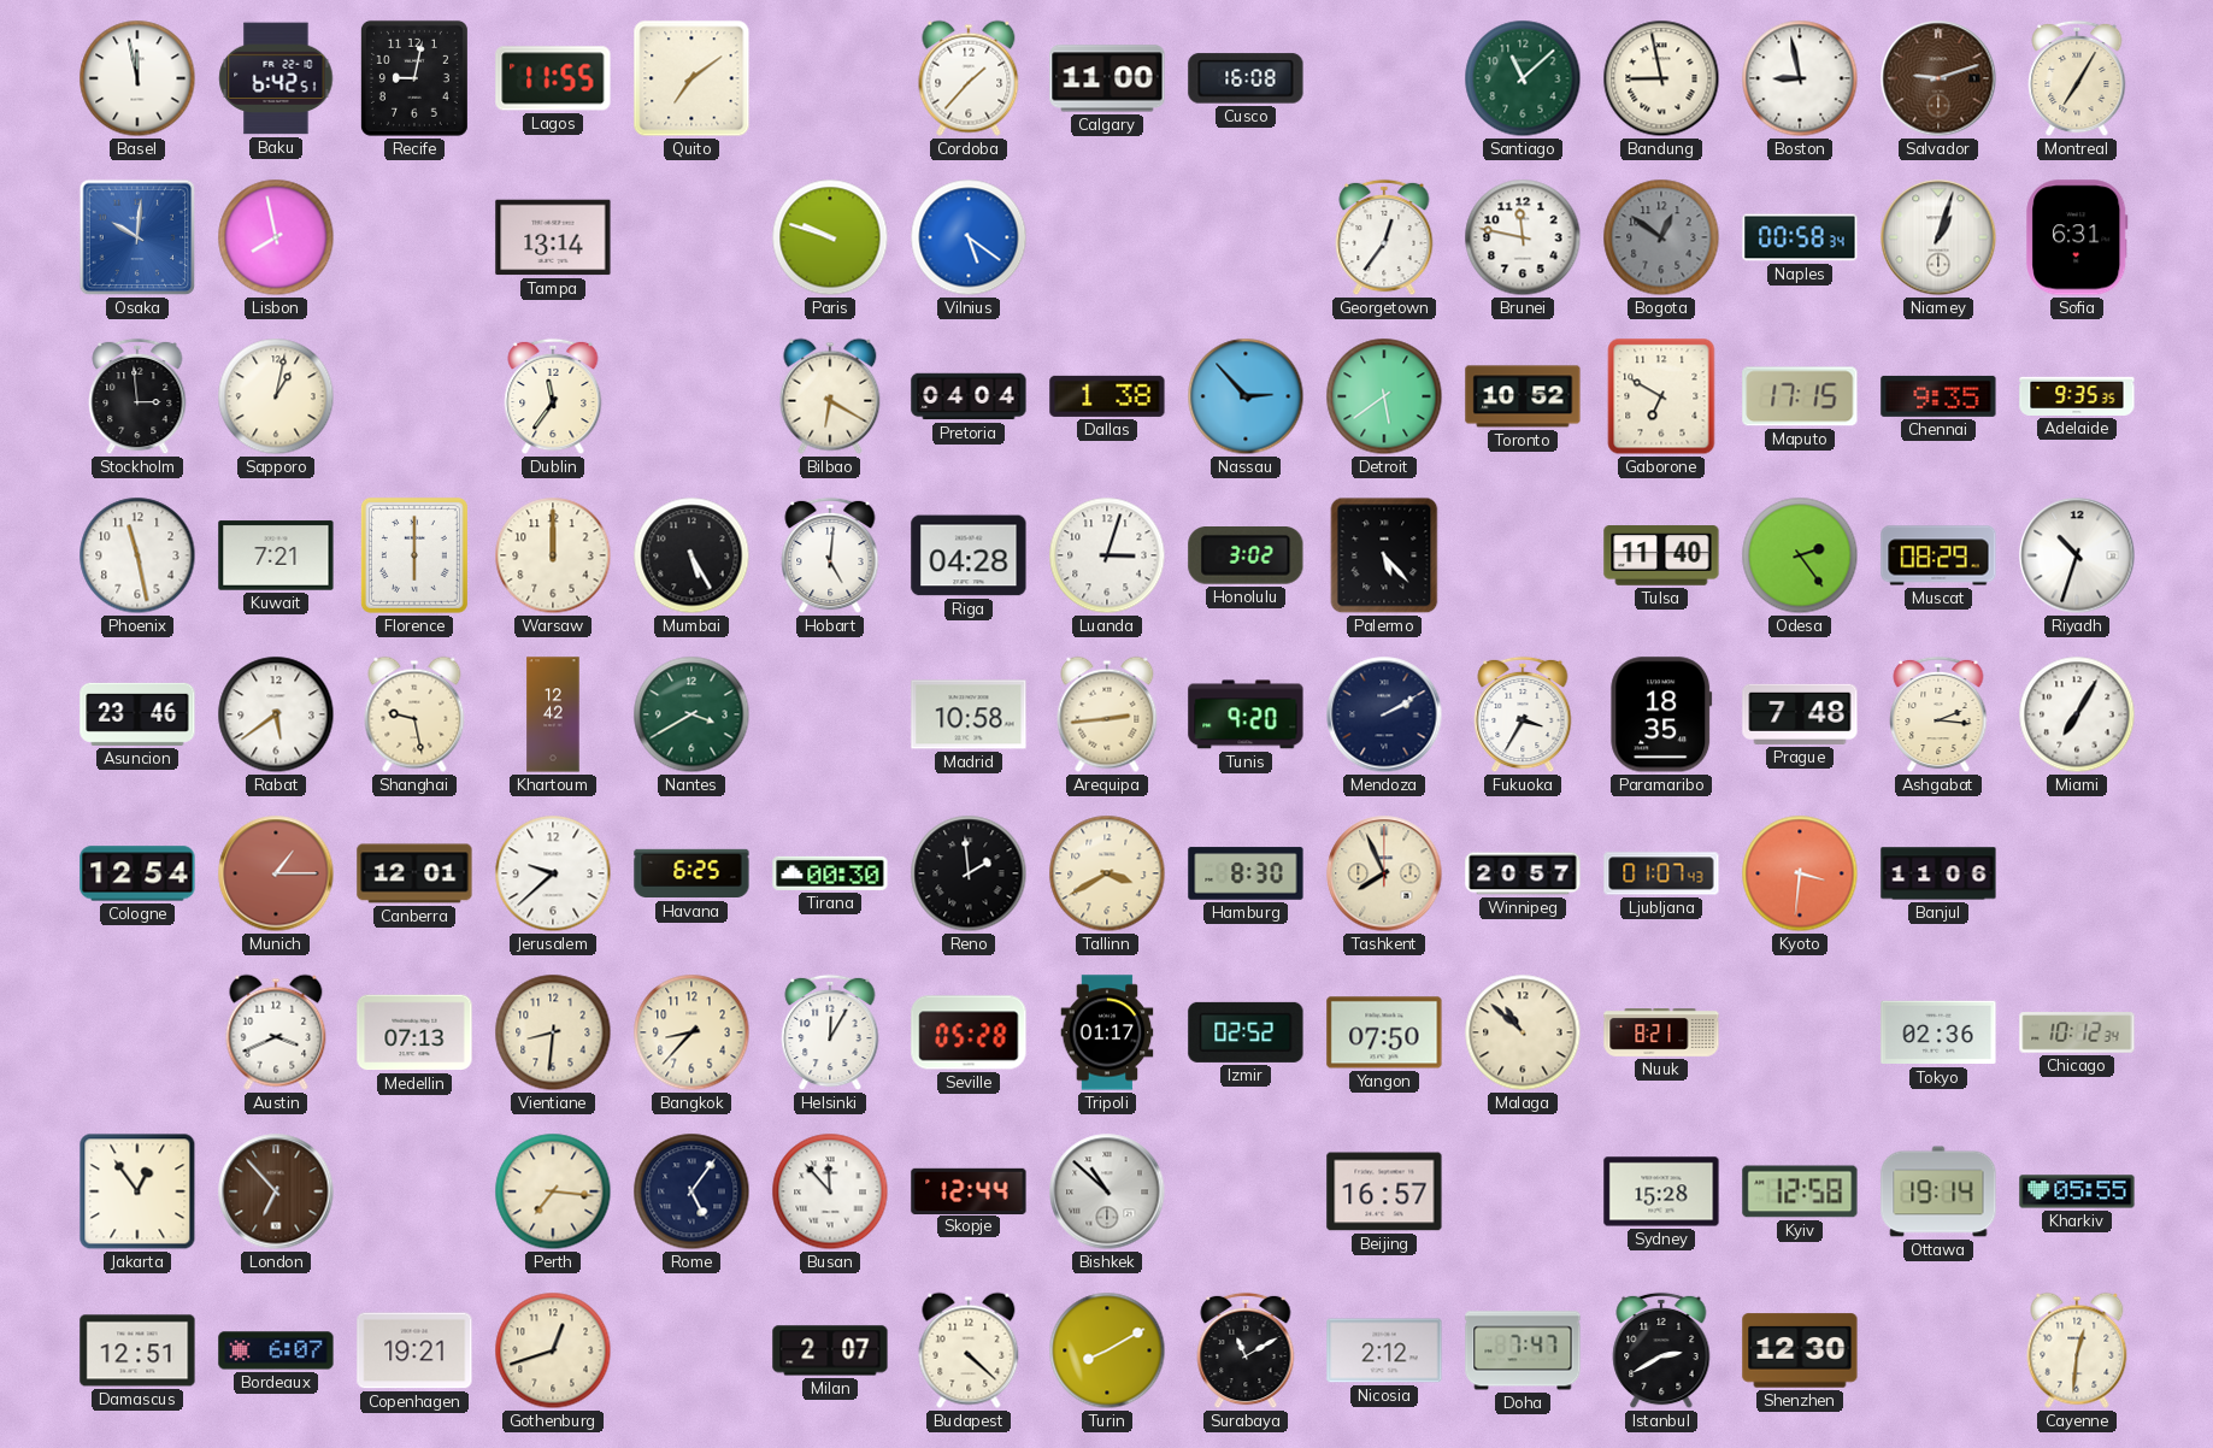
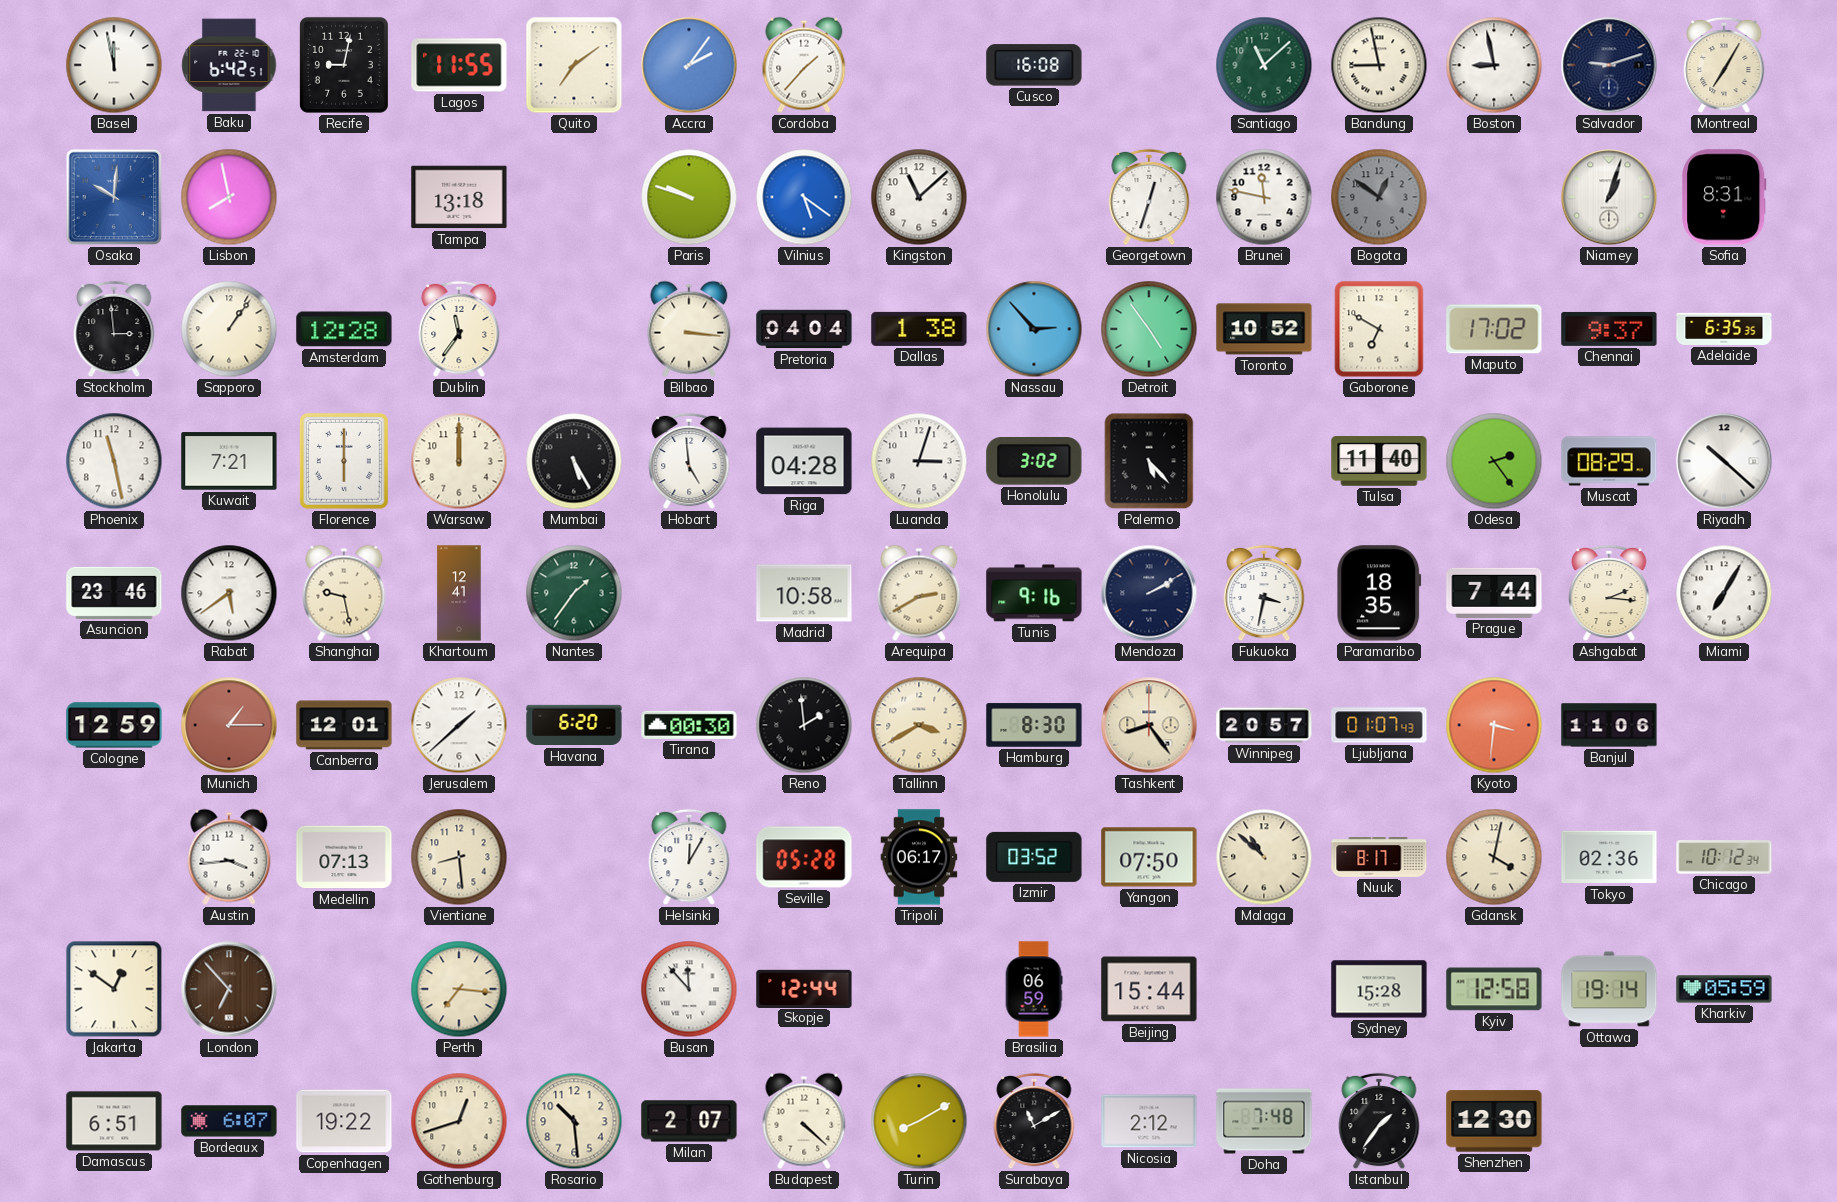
Accra: none -> 2:06
Calgary: 11:00 -> none
Salvador dial: brown -> navy
Tampa: 13:14 -> 13:18
Kingston: none -> 11:08
Georgetown: 12:36 -> 12:33
Naples: 00:58 -> none
Sofia: 6:31 -> 8:31
Sapporo: 1:02 -> 1:06
Amsterdam: none -> 12:28
Bilbao: 6:20 -> 3:16
Detroit: 5:39 -> 4:54
Maputo: 17:15 -> 17:02
Chennai: 9:35 -> 9:37
Adelaide: 9:35 -> 6:35
Hobart: 5:01 -> 4:59
Riyadh: 10:33 -> 10:22
Khartoum: 12:42 -> 12:41
Nantes: 3:40 -> 1:36
Arequipa: 2:44 -> 2:40
Tunis: 9:20 -> 9:16
Fukuoka: 3:35 -> 3:32
Prague: 7:48 -> 7:44
Cologne: 12:54 -> 12:59
Jerusalem: 9:38 -> 1:38
Havana: 6:25 -> 6:20
Tashkent: 7:56 -> 8:24
Austin: 3:41 -> 3:44
Vientiane: 8:31 -> 8:29
Bangkok: 8:37 -> none
Tripoli: 01:17 -> 06:17
Izmir: 02:52 -> 03:52
Nuuk: 8:21 -> 8:17
Gdansk: none -> 4:02
Jakarta: 12:54 -> 12:51
Rome: 5:06 -> none
Bishkek: 10:52 -> none
Brasilia: none -> 06:59
Beijing: 16:57 -> 15:44
Kharkiv: 05:55 -> 05:59
Damascus: 12:51 -> 6:51
Copenhagen: 19:21 -> 19:22
Rosario: none -> 10:29
Doha: 7:47 -> 7:48
Istanbul: 2:40 -> 1:36
Cayenne: 12:31 -> none
